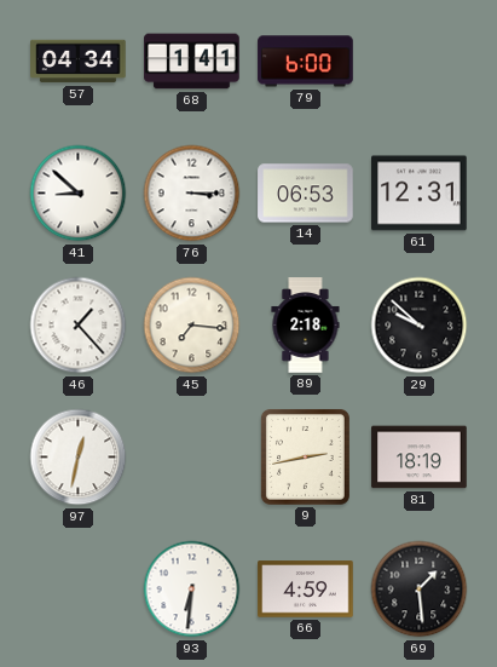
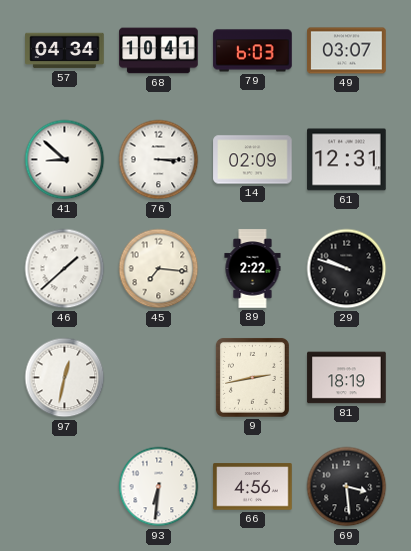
68: 1:41 -> 10:41
79: 6:00 -> 6:03
49: none -> 03:07
14: 06:53 -> 02:09
46: 1:23 -> 1:38
89: 2:18 -> 2:22
29: 9:52 -> 9:48
66: 4:59 -> 4:56
69: 1:29 -> 3:29
